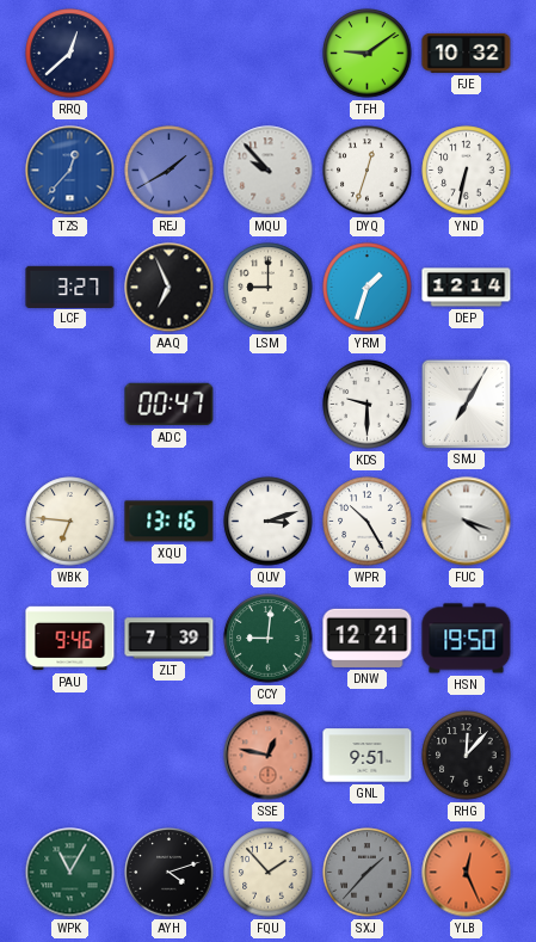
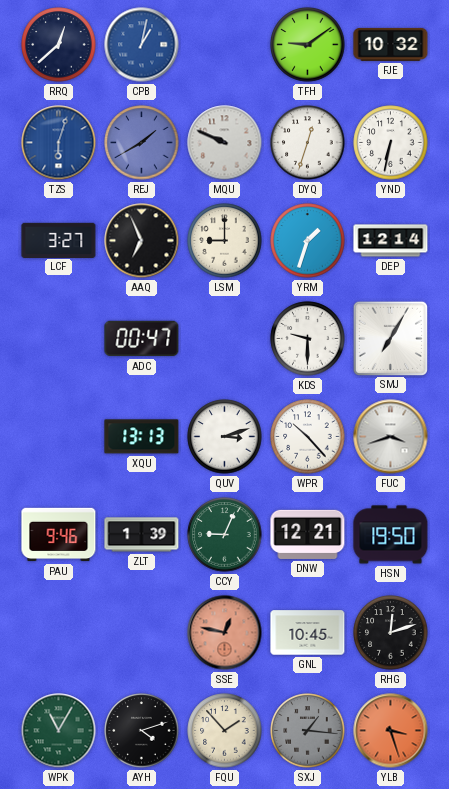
CPB: none -> 1:02
TZS: 12:37 -> 6:03
MQU: 9:53 -> 9:49
WBK: 6:46 -> none
XQU: 13:16 -> 13:13
WPR: 10:25 -> 10:23
FUC: 4:18 -> 3:42
ZLT: 7:39 -> 1:39
CCY: 9:01 -> 9:04
GNL: 9:51 -> 10:45
RHG: 12:07 -> 12:12
SXJ: 1:37 -> 1:16
YLB: 12:26 -> 3:27
